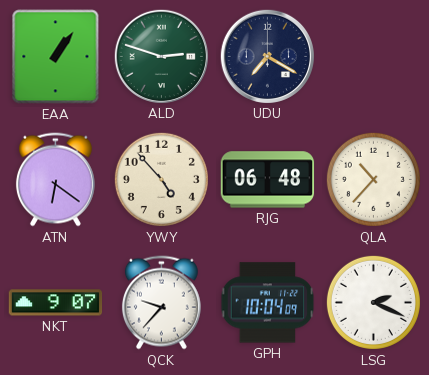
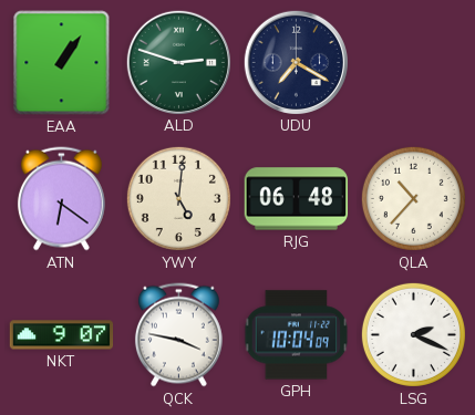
YWY: 4:53 -> 5:01
QCK: 9:37 -> 3:47
